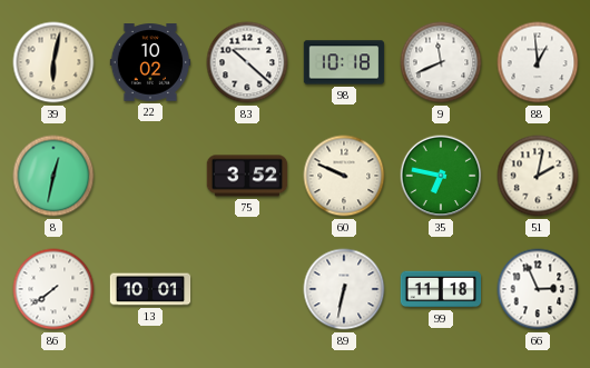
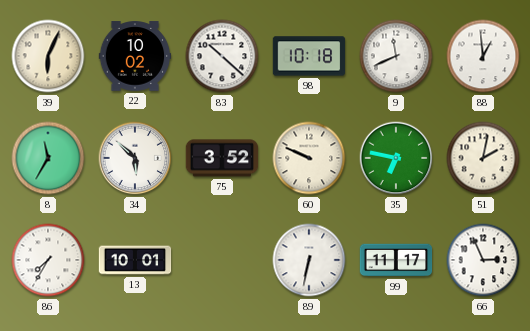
39: 6:02 -> 6:04
8: 12:32 -> 11:35
34: none -> 5:52
86: 7:39 -> 7:35
99: 11:18 -> 11:17
